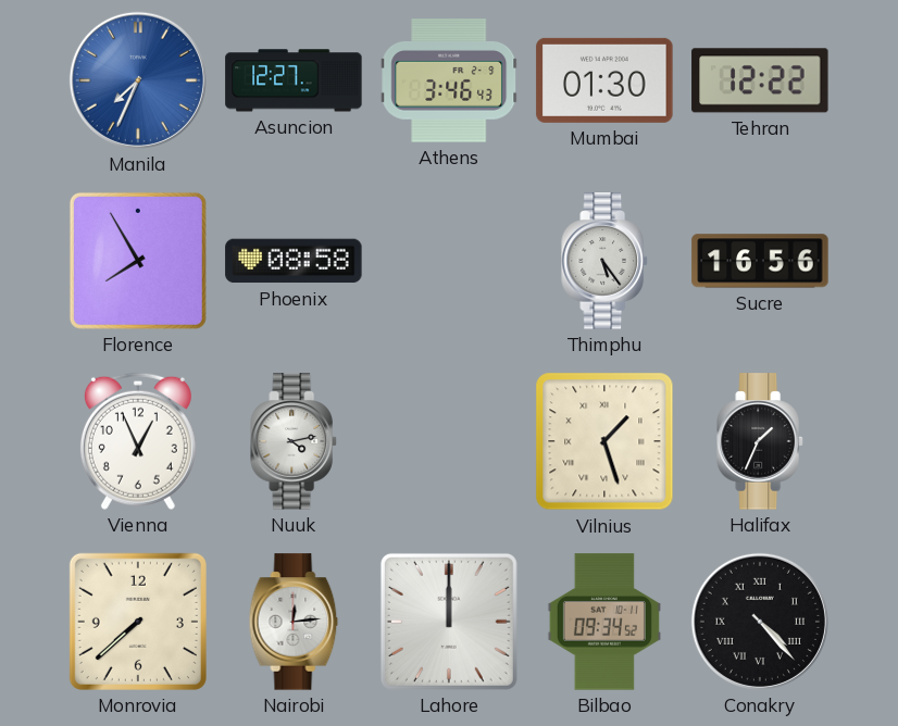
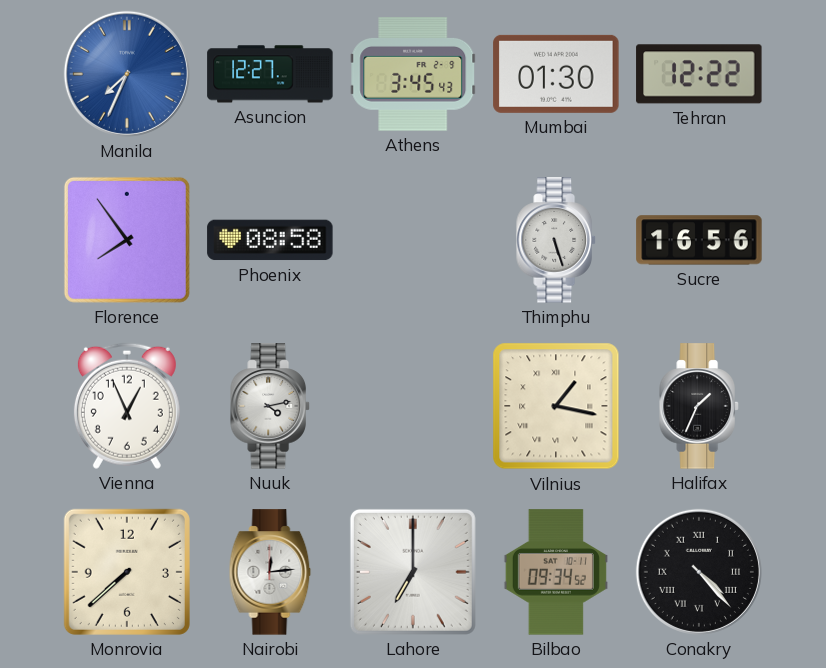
Athens: 3:46 -> 3:45
Florence: 7:55 -> 7:54
Thimphu: 5:24 -> 5:27
Vilnius: 1:27 -> 1:17
Lahore: 12:00 -> 7:00
